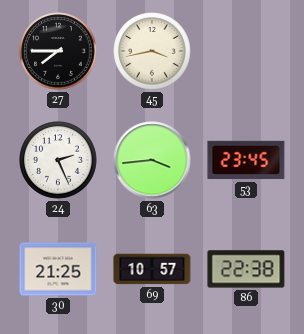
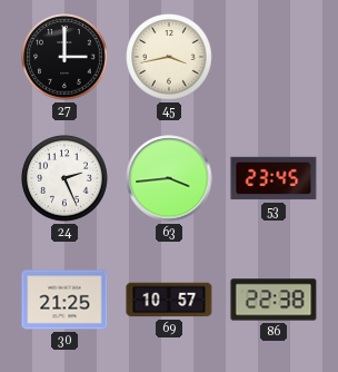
27: 7:45 -> 3:00
